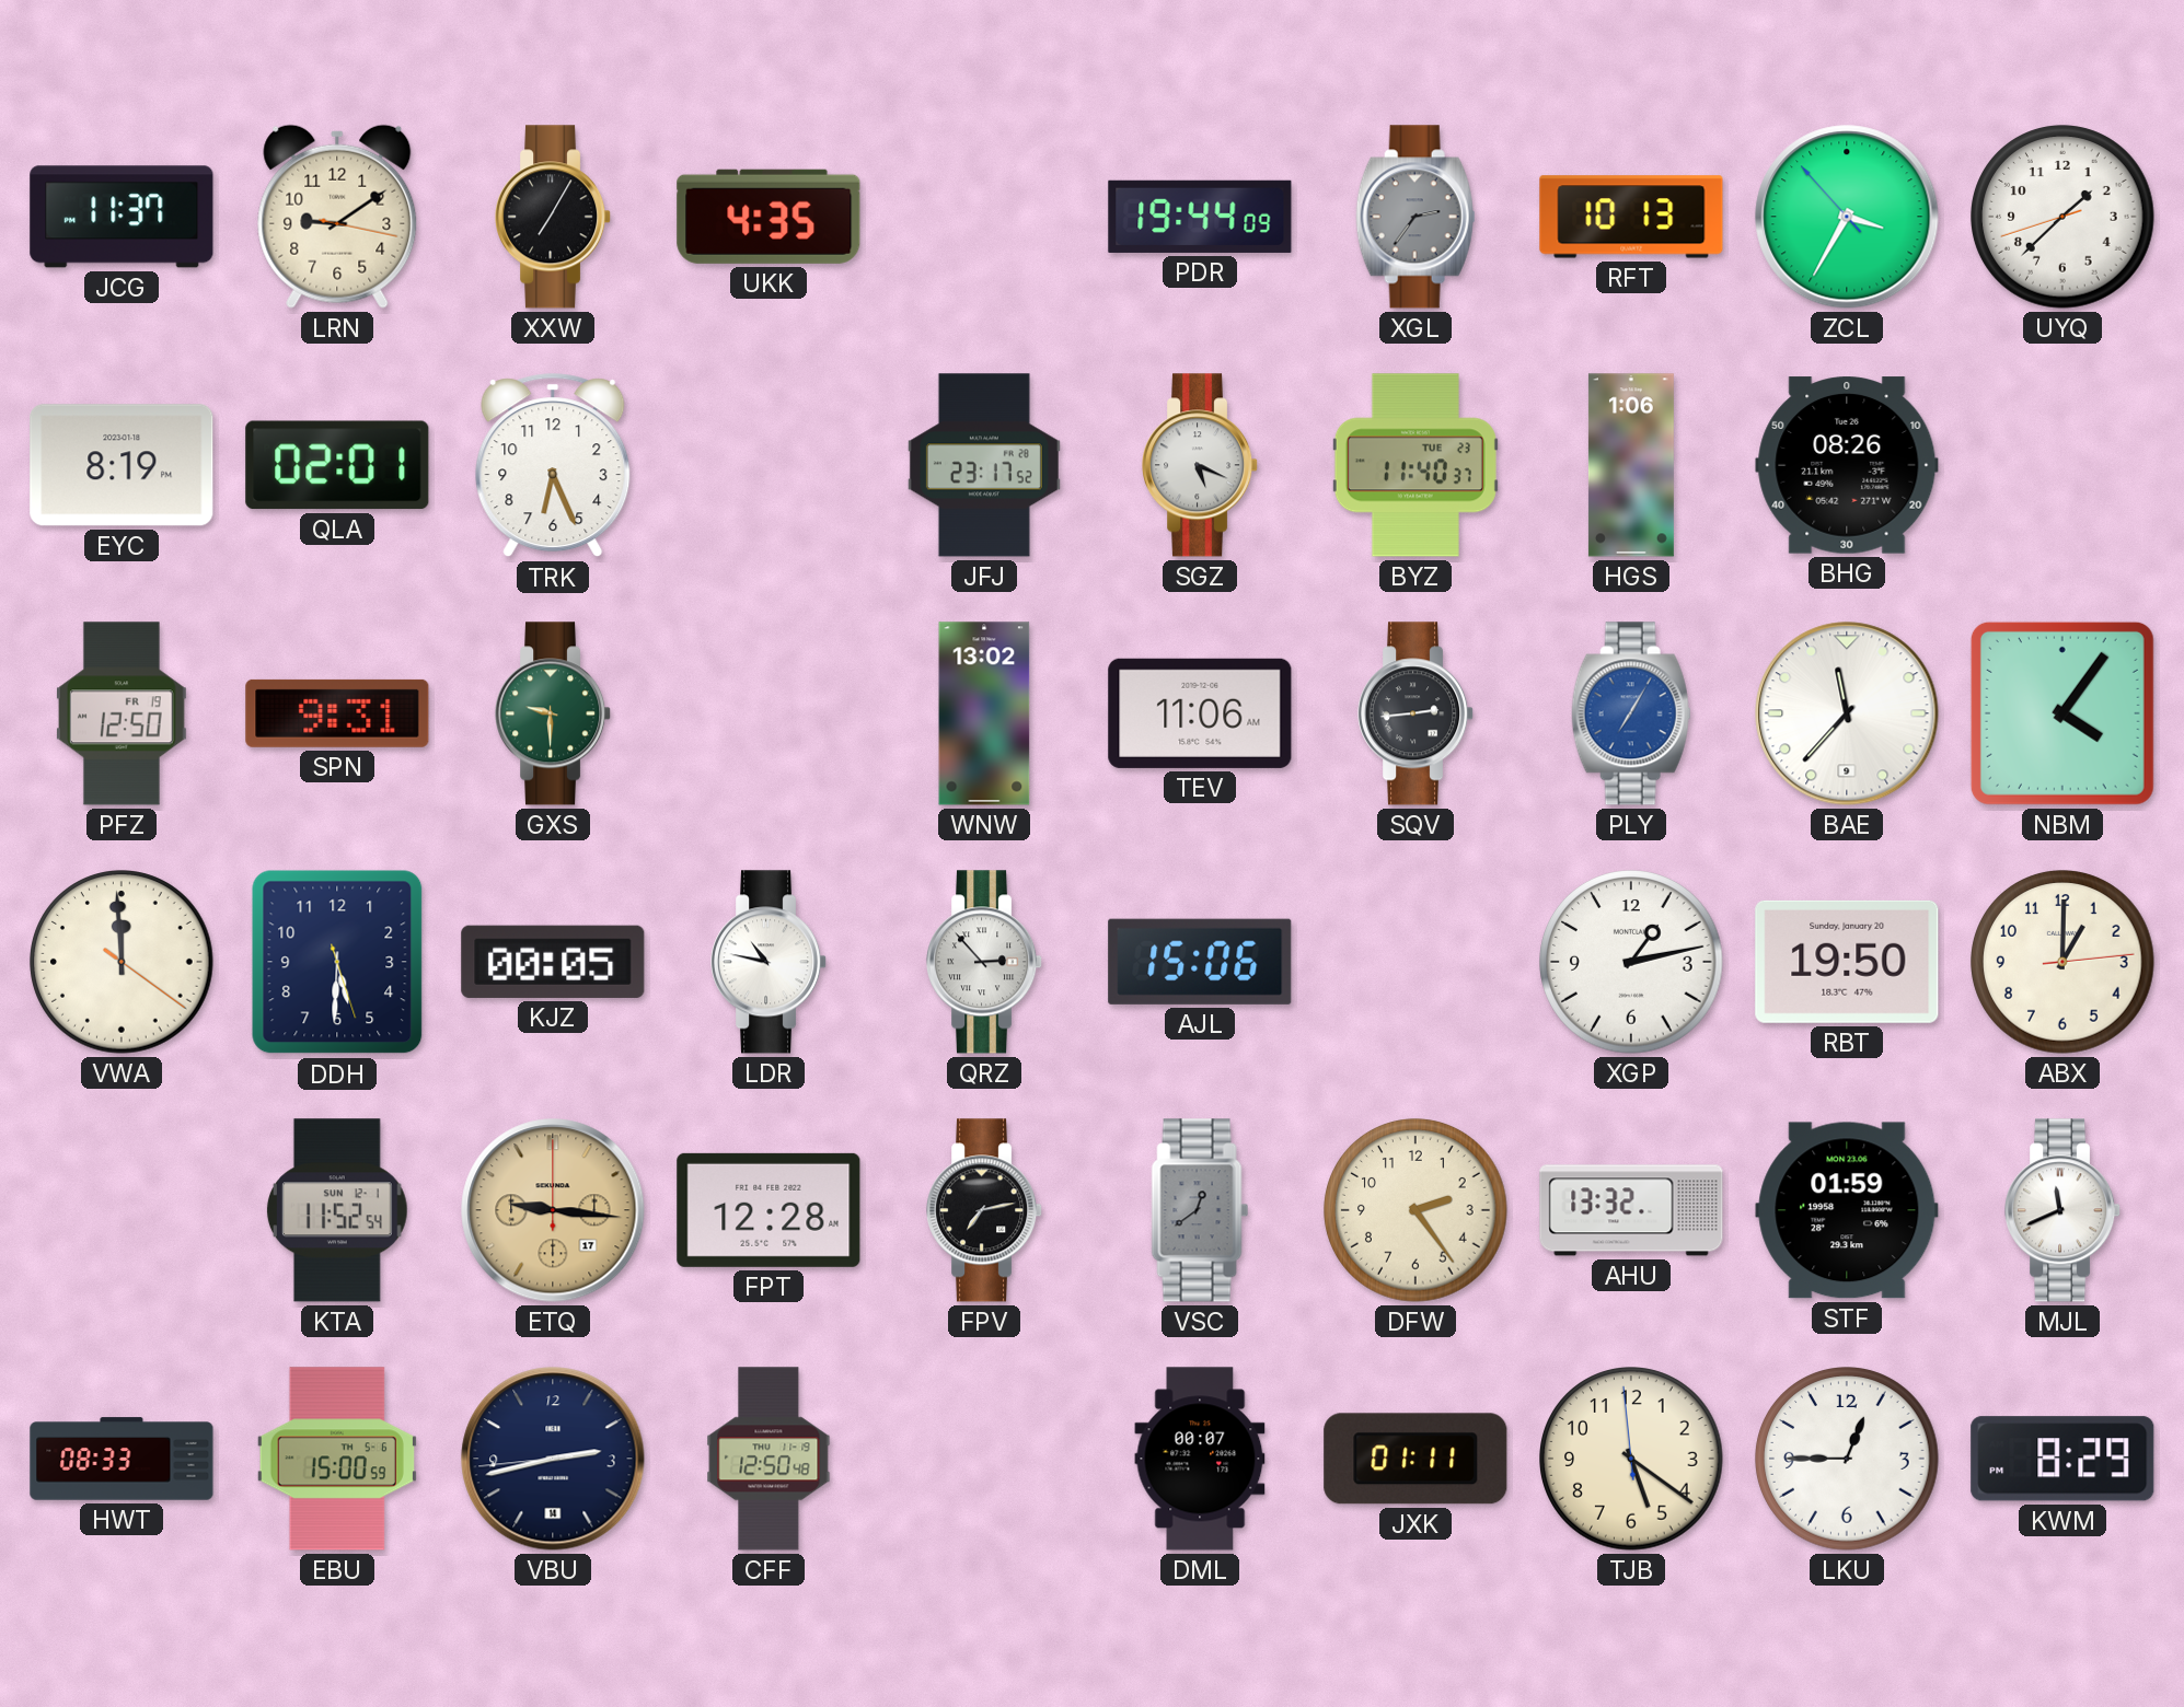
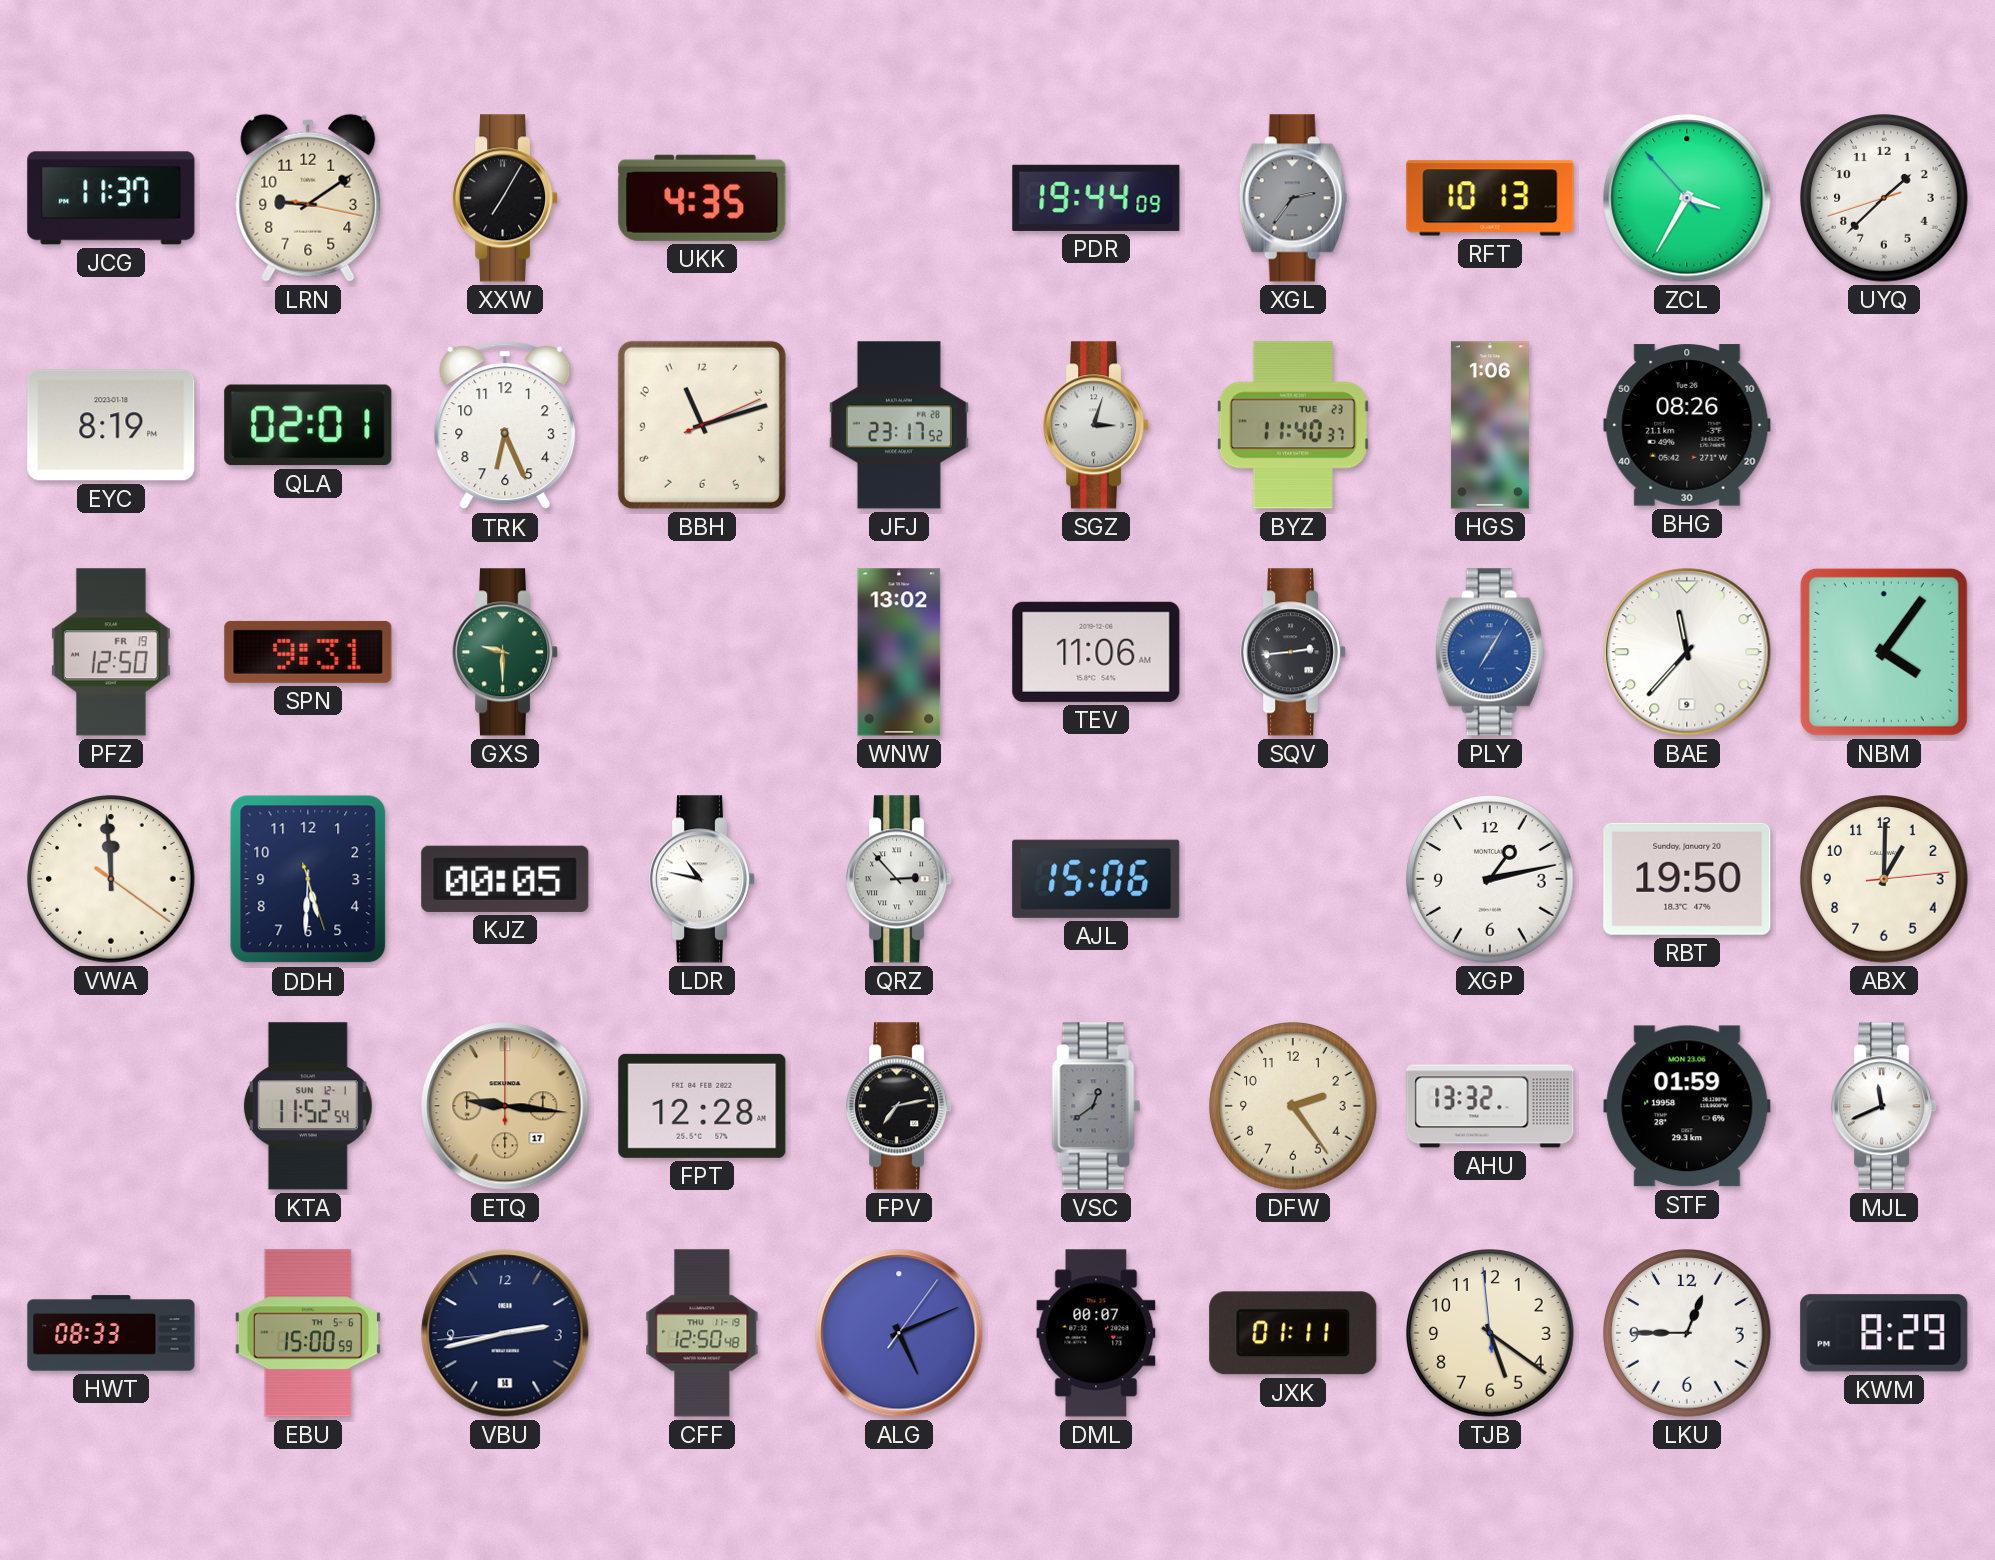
BBH: none -> 11:12
SGZ: 5:19 -> 3:03
ALG: none -> 5:11
